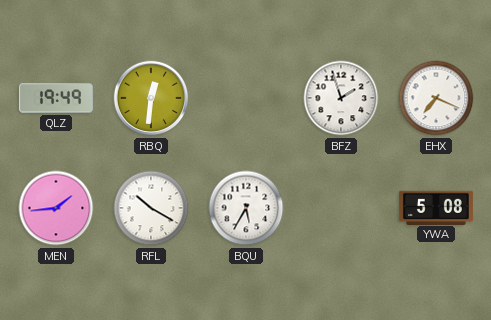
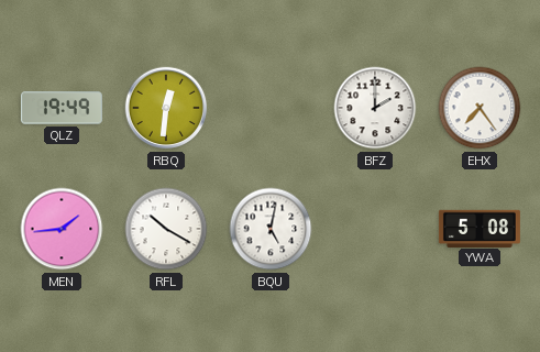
BFZ: 1:57 -> 2:00
EHX: 7:19 -> 7:24
BQU: 5:35 -> 5:02
